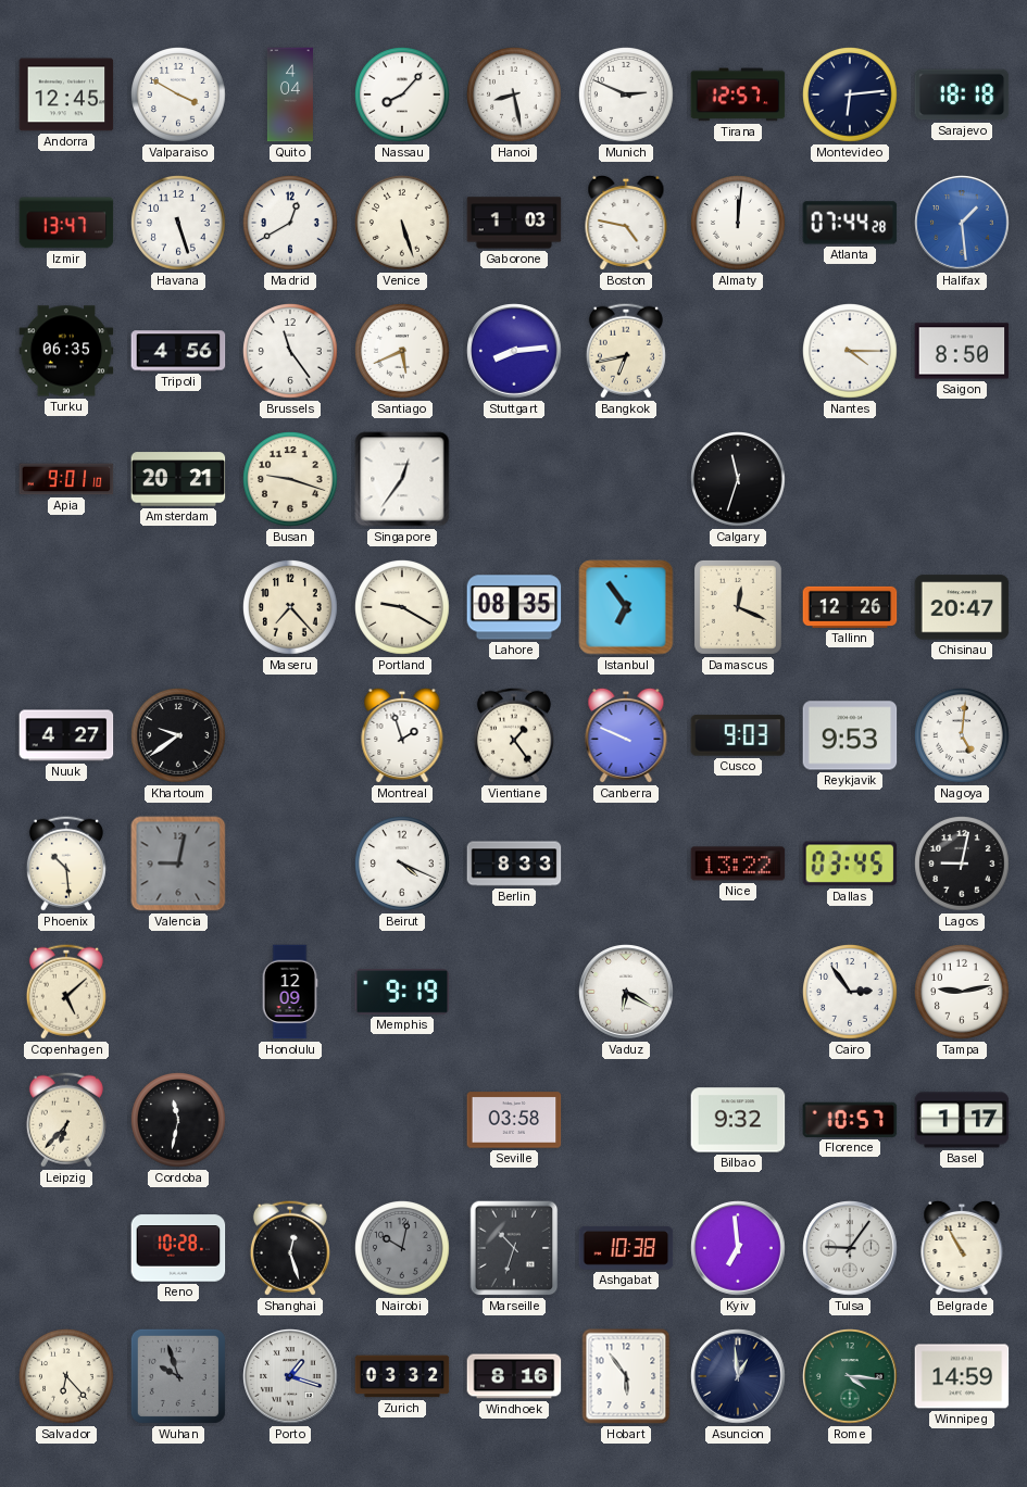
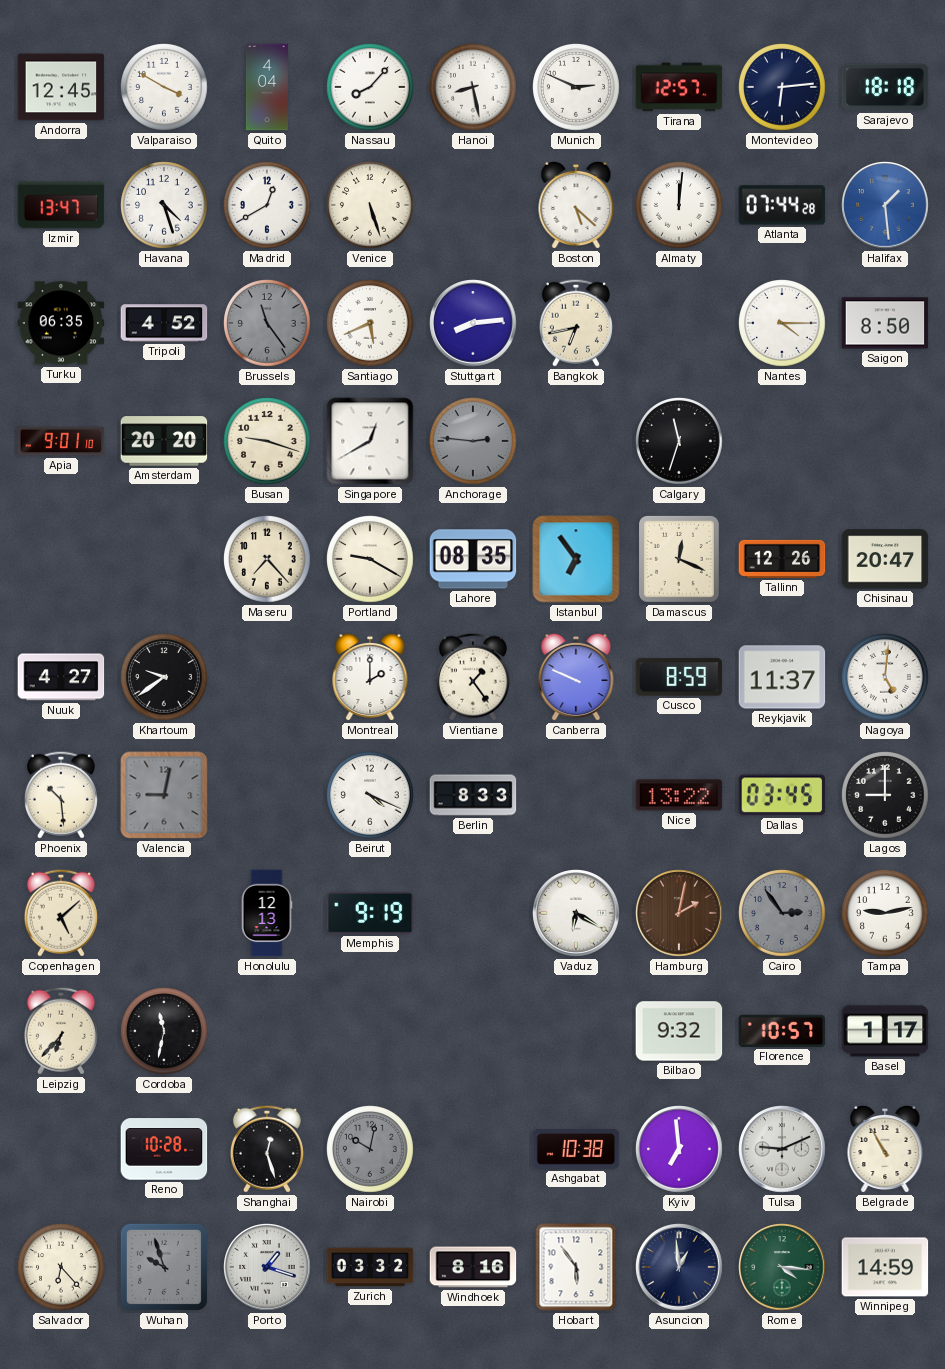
Havana: 5:27 -> 4:27
Gaborone: 1:03 -> none
Boston: 4:47 -> 5:22
Tripoli: 4:56 -> 4:52
Brussels dial: white -> grey
Amsterdam: 20:21 -> 20:20
Singapore: 12:36 -> 12:40
Anchorage: none -> 2:46
Montreal: 1:57 -> 2:00
Cusco: 9:03 -> 8:59
Reykjavik: 9:53 -> 11:37
Lagos: 9:02 -> 9:00
Honolulu: 12:09 -> 12:13
Hamburg: none -> 2:02
Cairo dial: white -> grey
Seville: 03:58 -> none
Marseille: 10:33 -> none
Tulsa: 9:06 -> 9:11
